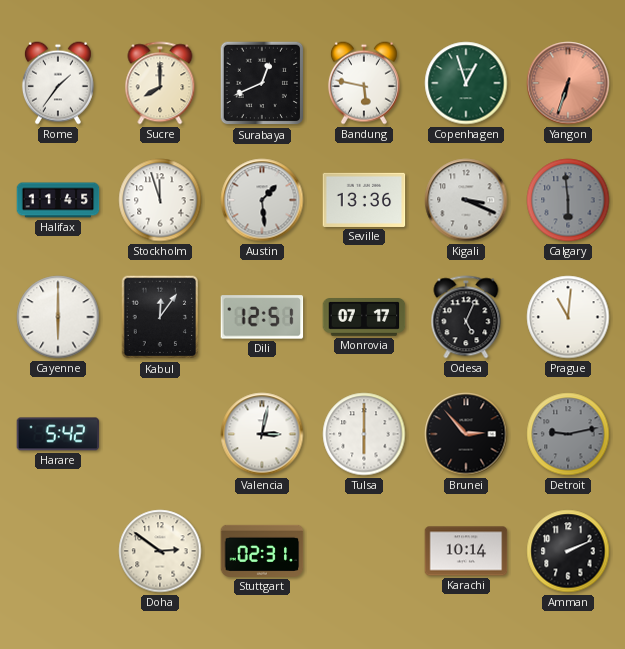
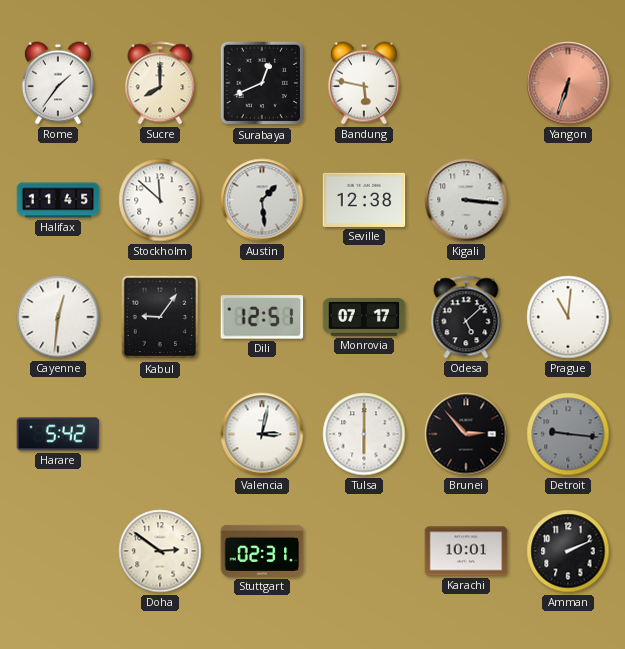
Copenhagen: 12:57 -> none
Stockholm: 11:57 -> 11:52
Seville: 13:36 -> 12:38
Kigali: 3:19 -> 3:16
Calgary: 5:59 -> none
Cayenne: 6:00 -> 12:31
Kabul: 12:06 -> 9:06
Odesa: 5:04 -> 5:08
Detroit: 9:13 -> 9:16
Karachi: 10:14 -> 10:01
